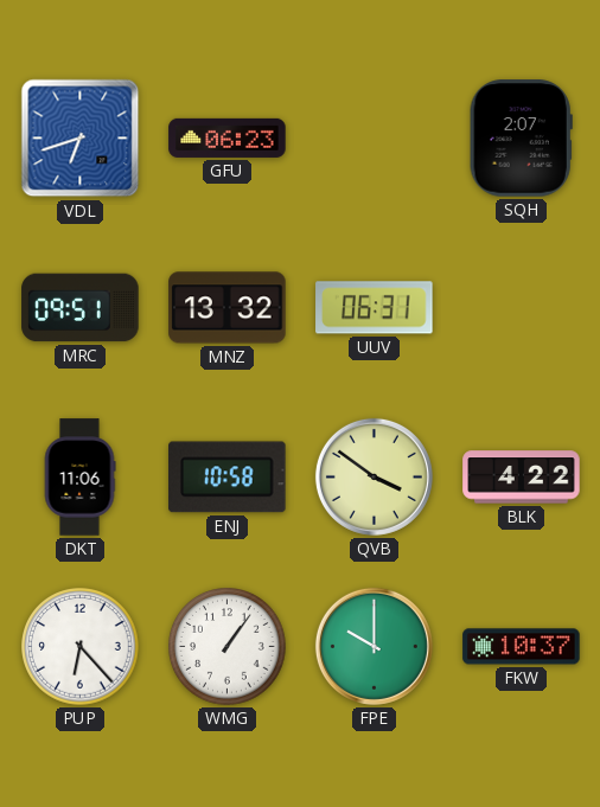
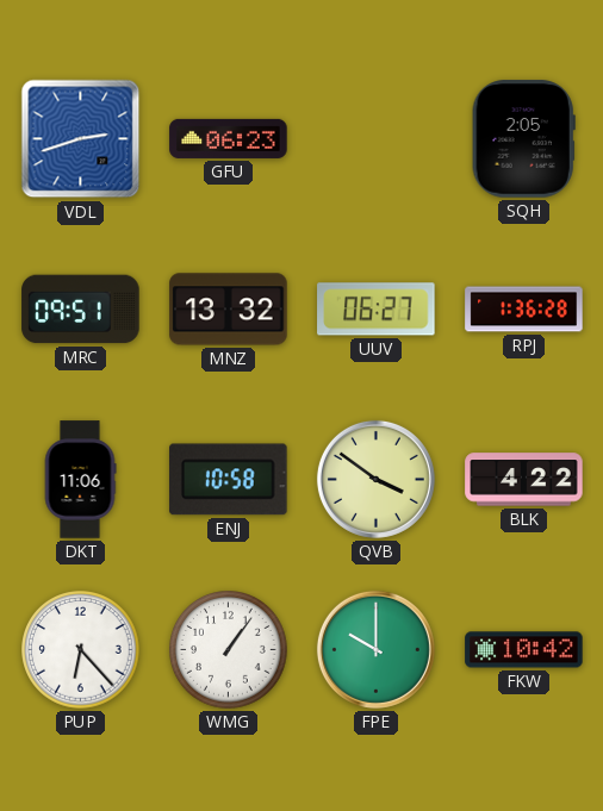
VDL: 6:42 -> 2:42
SQH: 2:07 -> 2:05
UUV: 06:31 -> 06:27
RPJ: none -> 1:36
FKW: 10:37 -> 10:42
